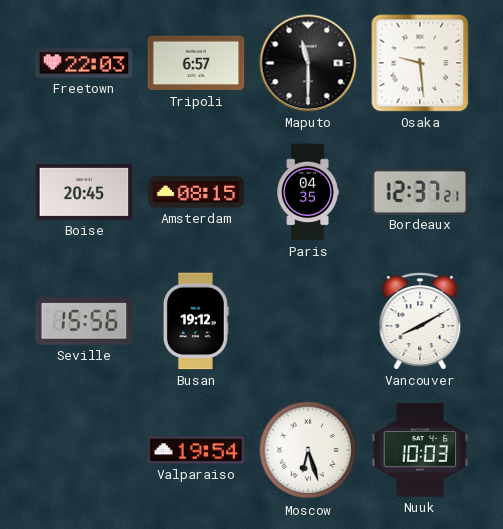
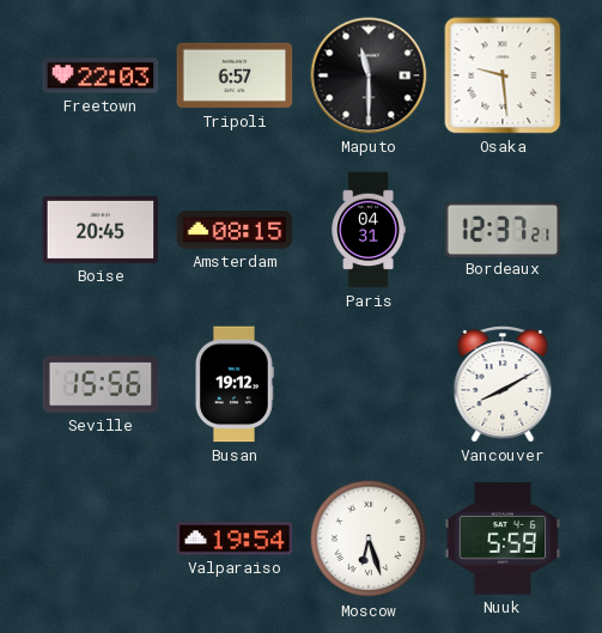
Paris: 04:35 -> 04:31
Nuuk: 10:03 -> 5:59
